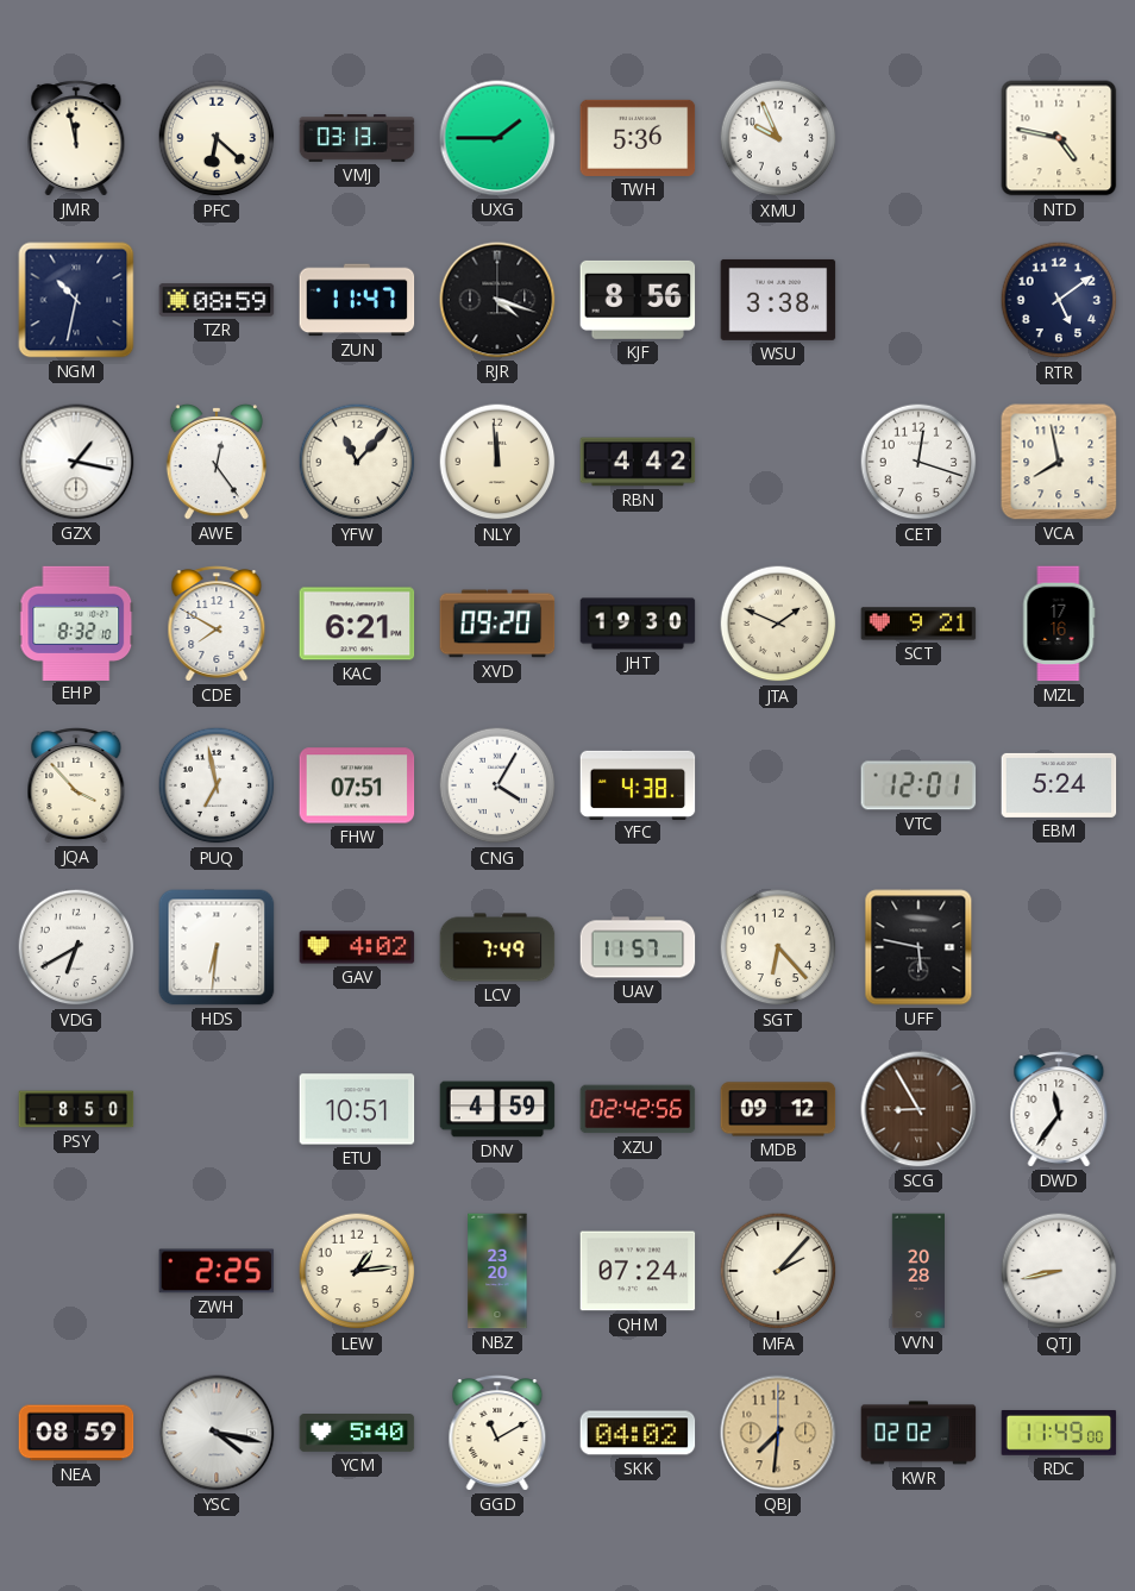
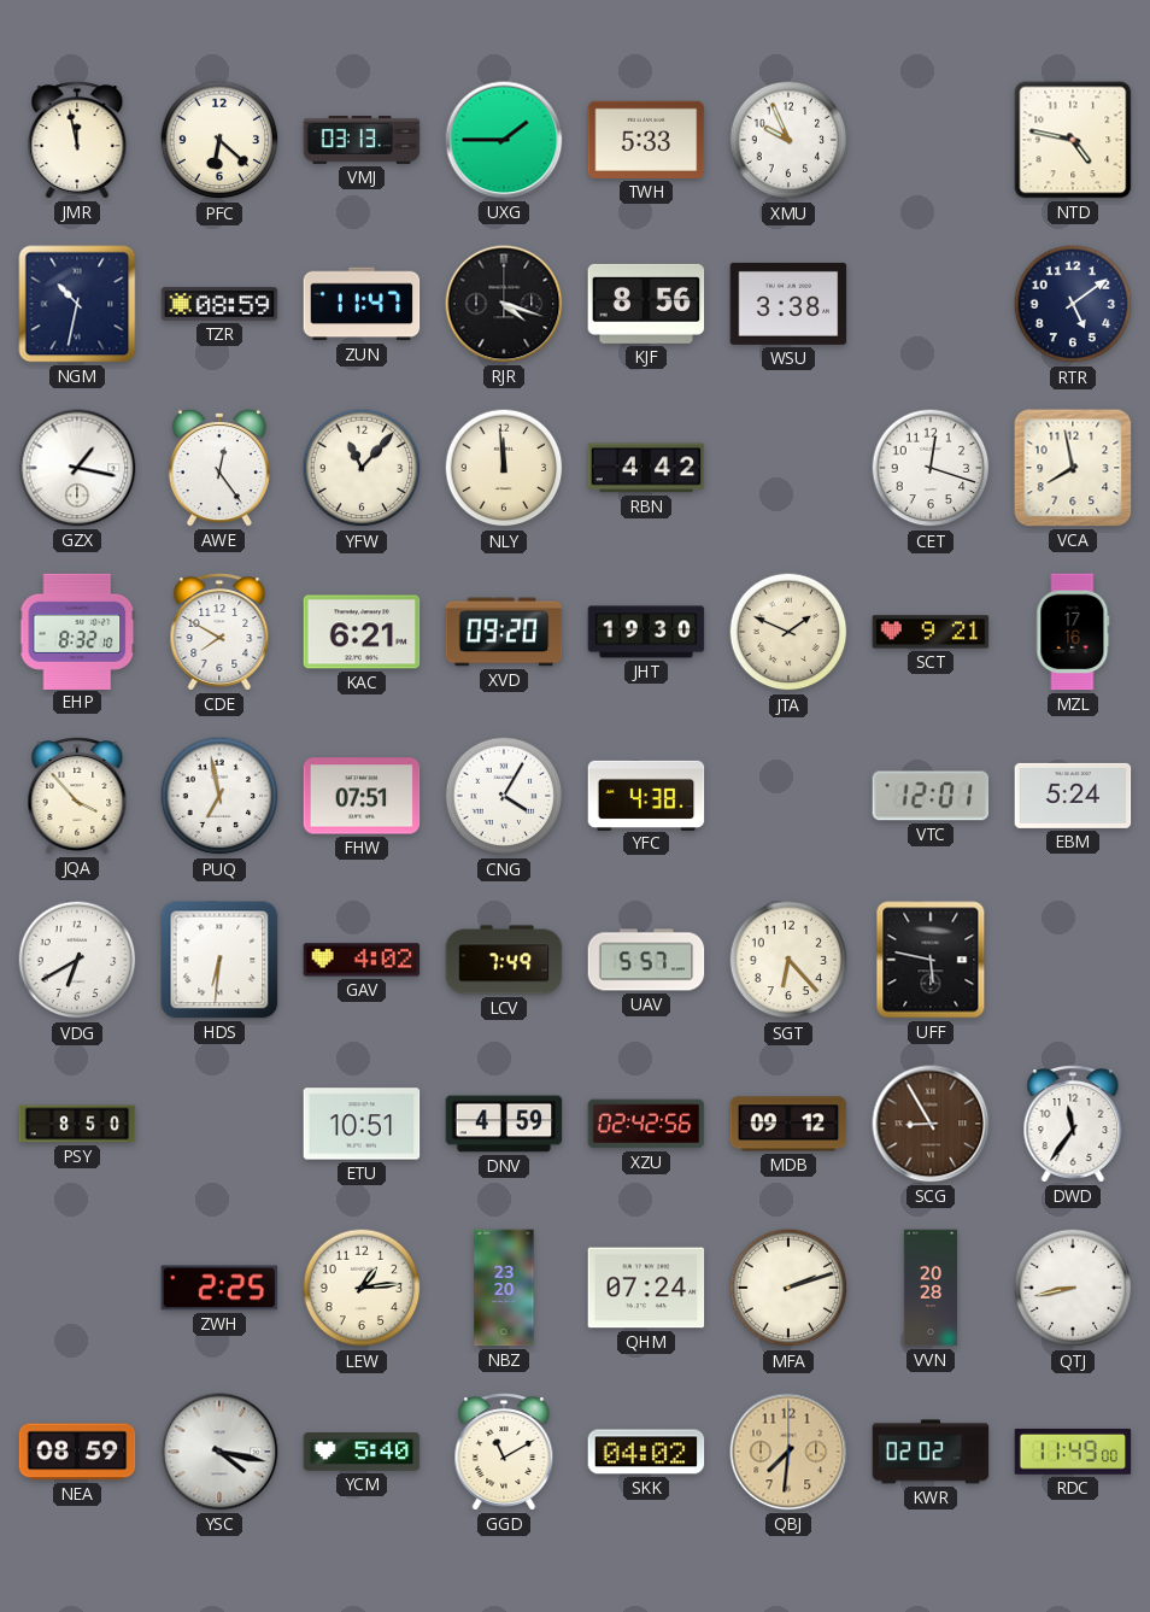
TWH: 5:36 -> 5:33
UAV: 11:57 -> 5:57
MFA: 2:07 -> 2:12
